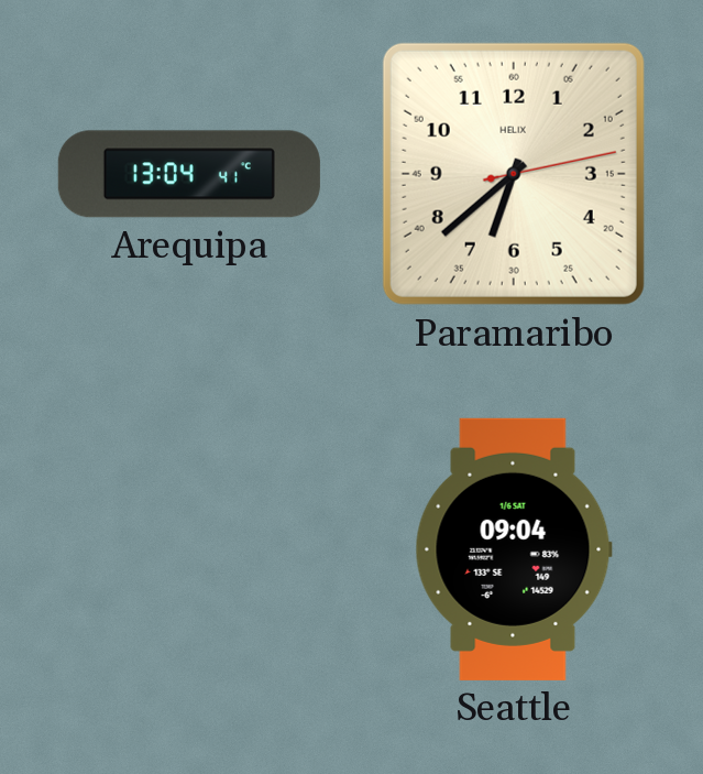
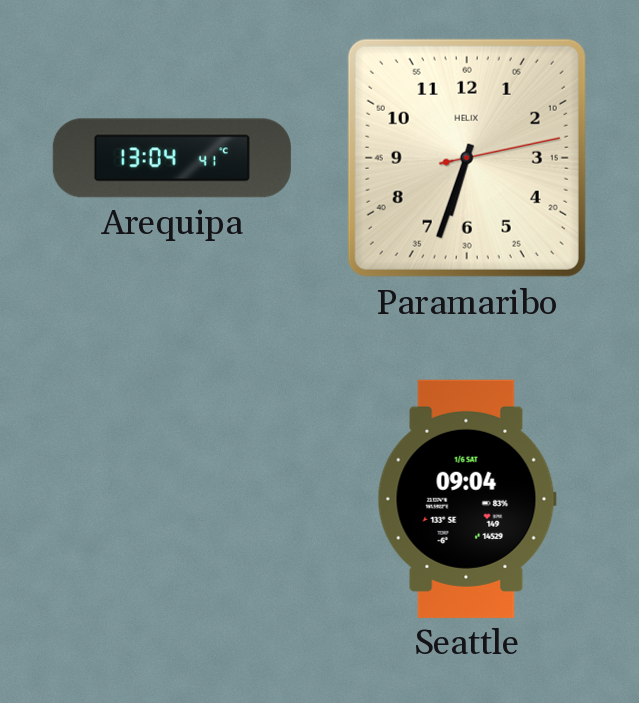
Paramaribo: 6:38 -> 6:33
